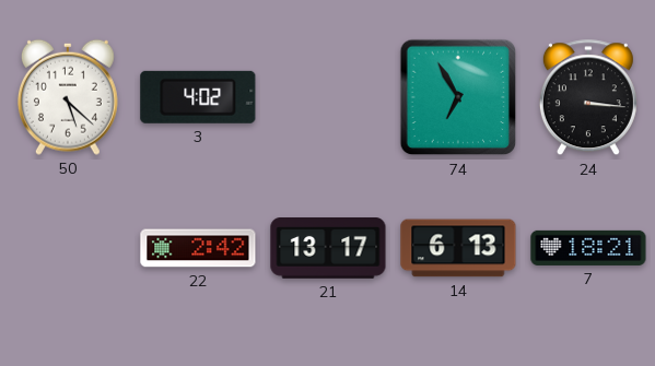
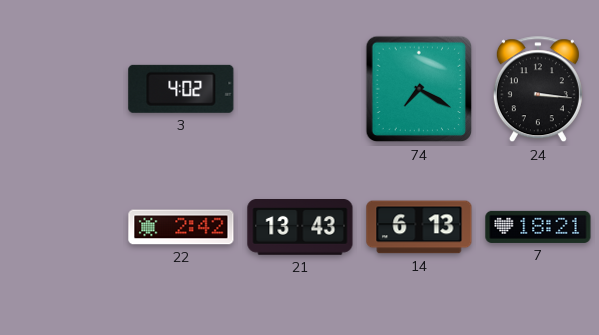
50: 5:22 -> none
74: 6:55 -> 7:20
21: 13:17 -> 13:43
